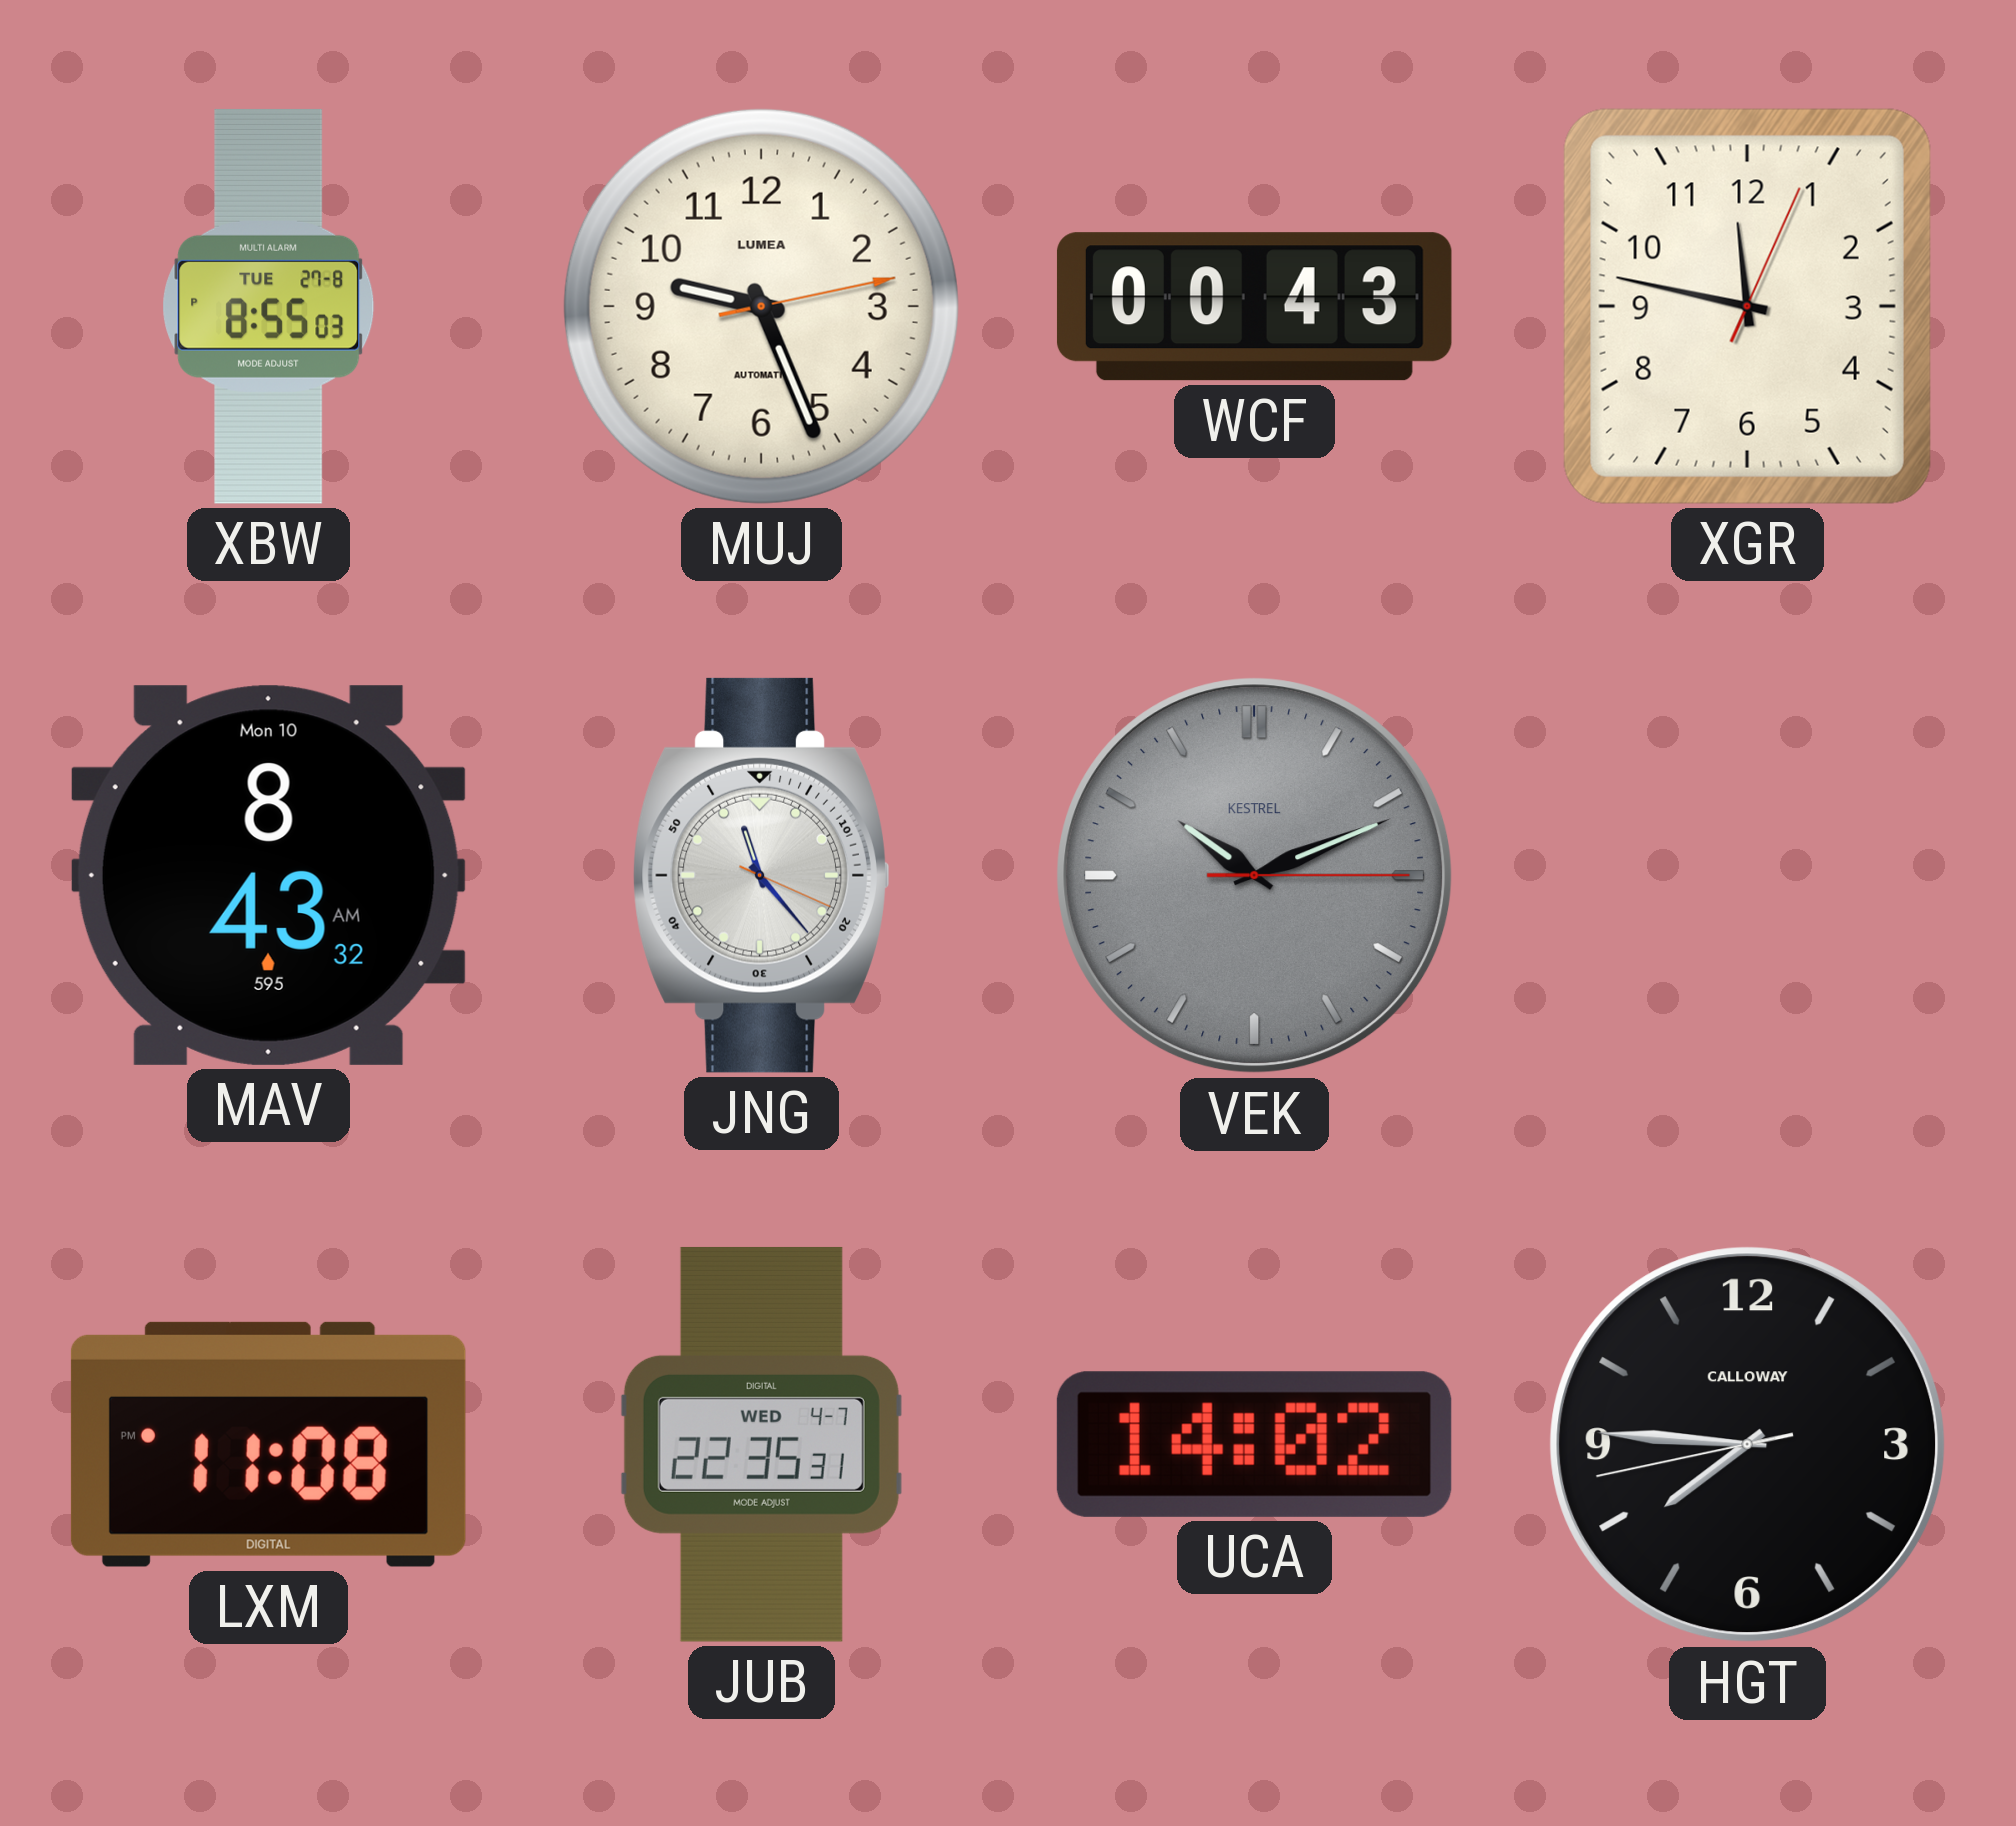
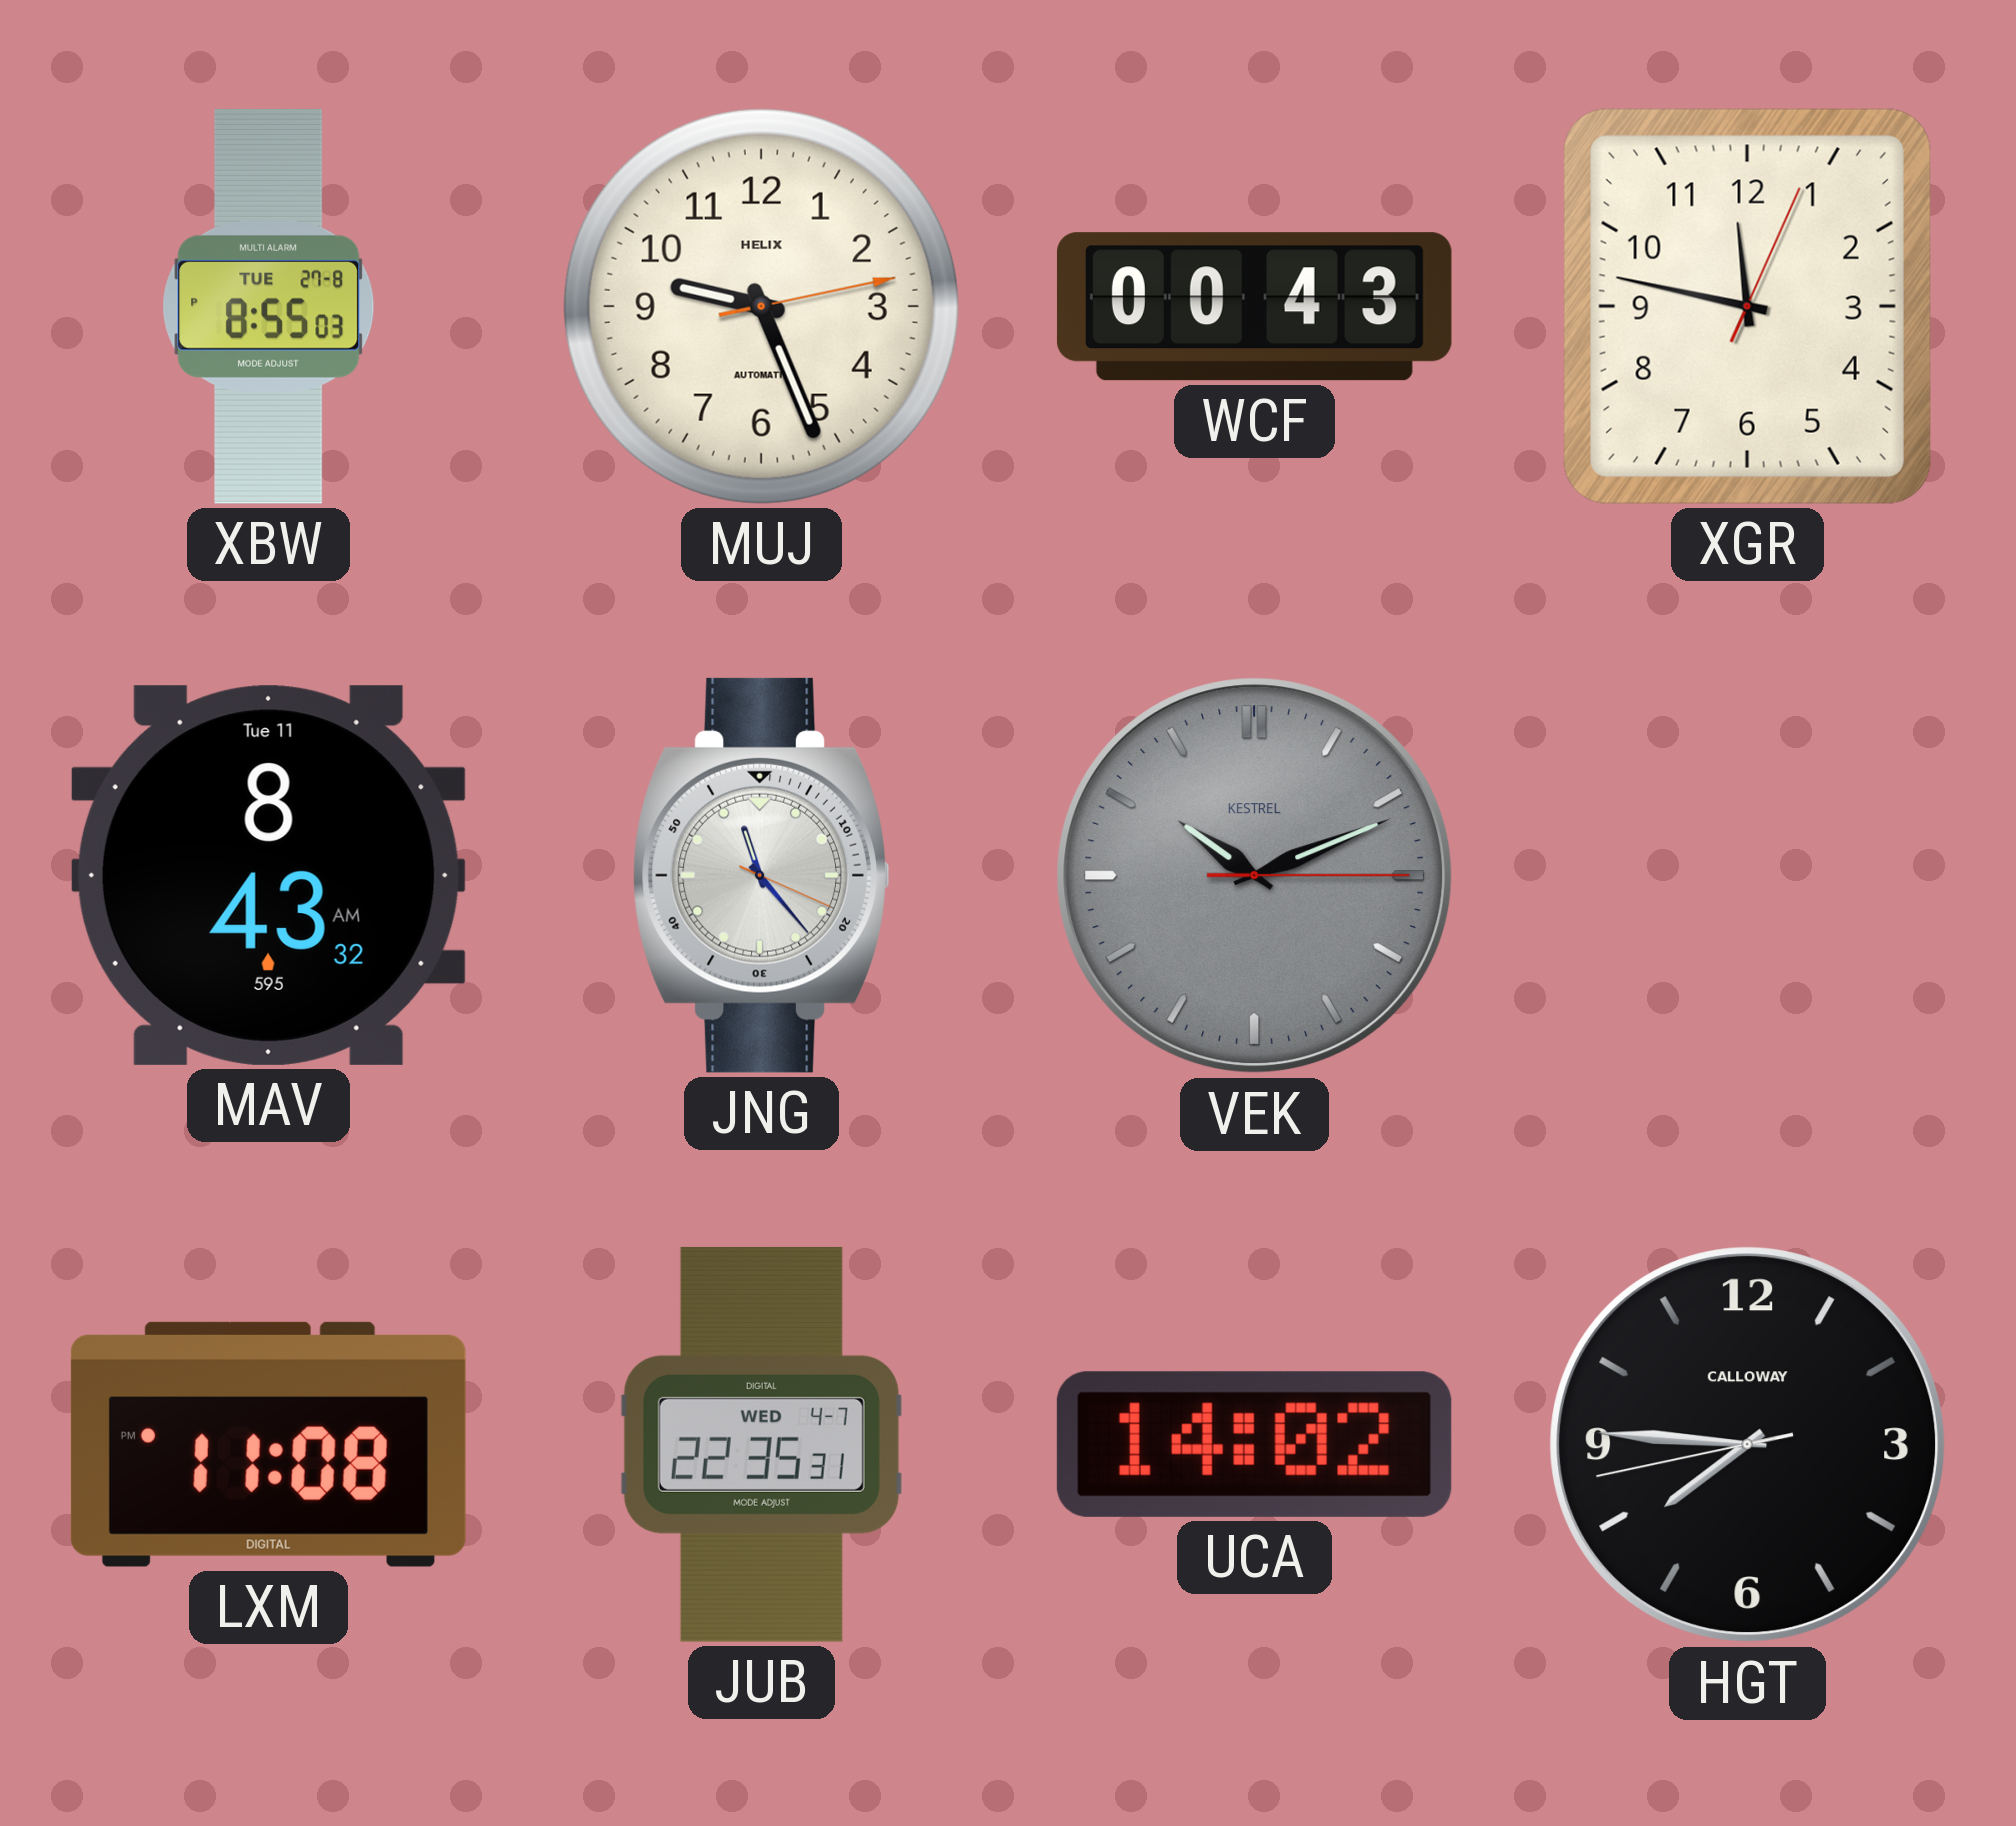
MUJ brand: LUMEA -> HELIX
MAV date: Mon 10 -> Tue 11
